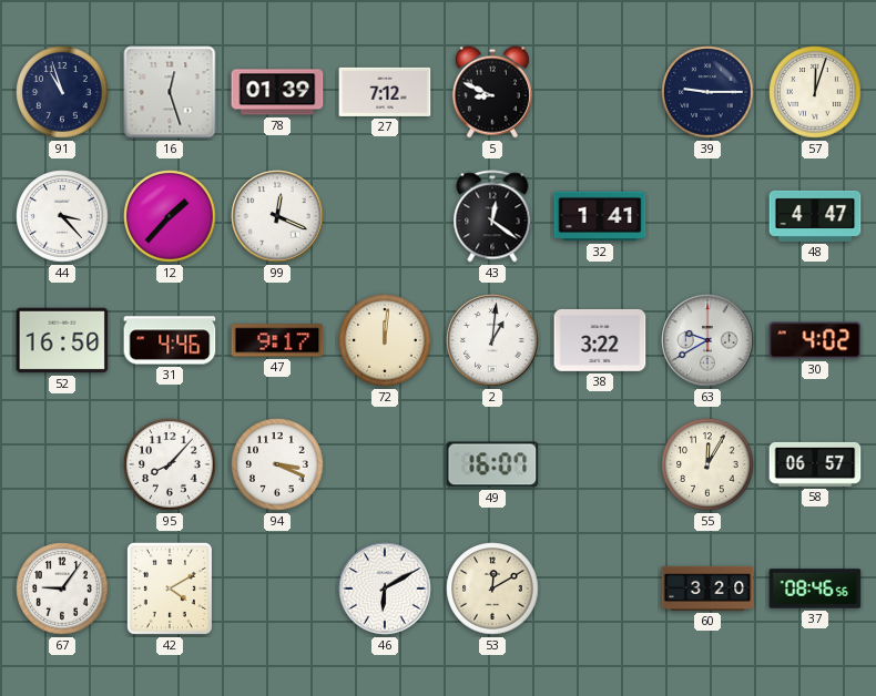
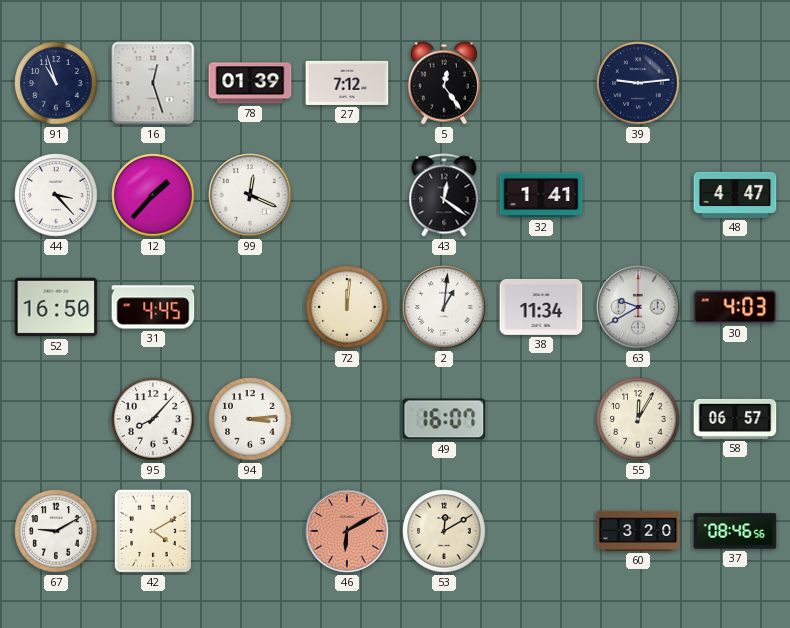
5: 8:49 -> 12:24
39: 9:15 -> 9:14
57: 12:03 -> none
31: 4:46 -> 4:45
47: 9:17 -> none
38: 3:22 -> 11:34
30: 4:02 -> 4:03
94: 3:19 -> 3:14
67: 9:06 -> 9:10
46 dial: white -> salmon
